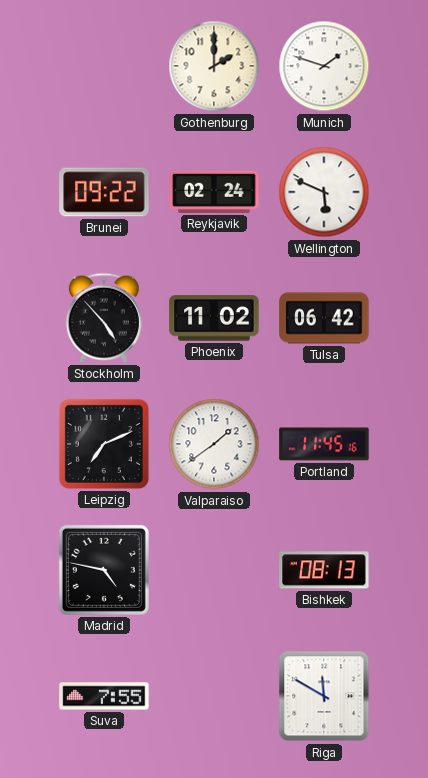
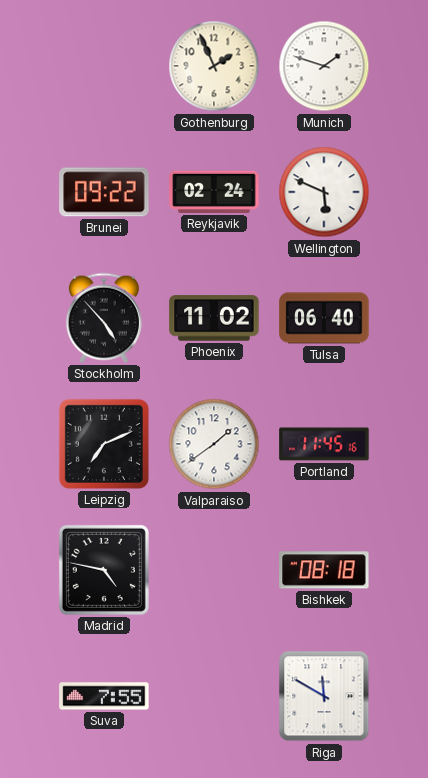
Gothenburg: 2:00 -> 1:56
Tulsa: 06:42 -> 06:40
Bishkek: 08:13 -> 08:18
